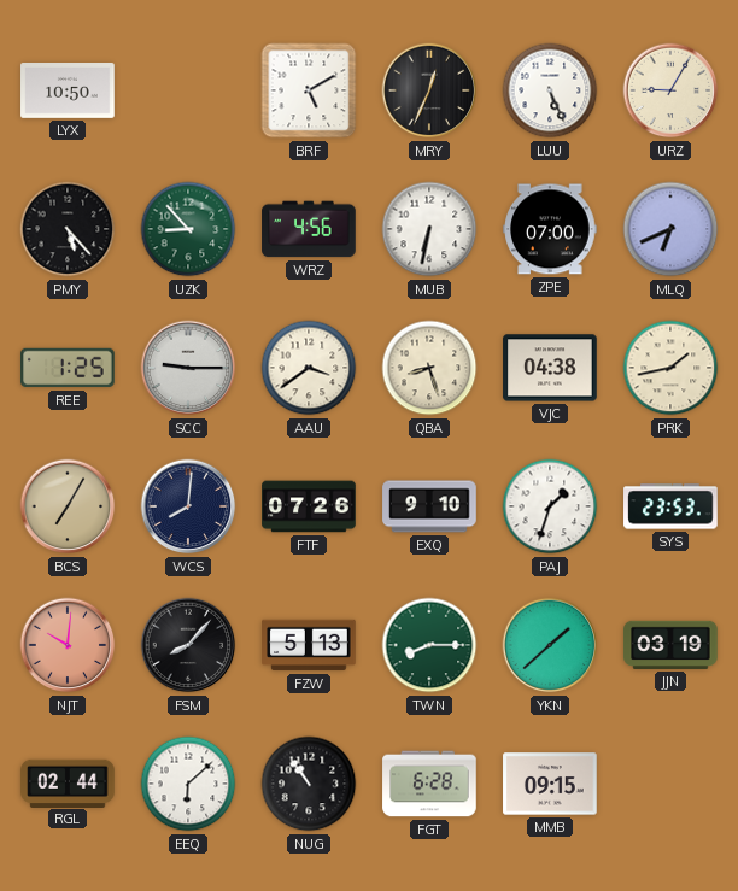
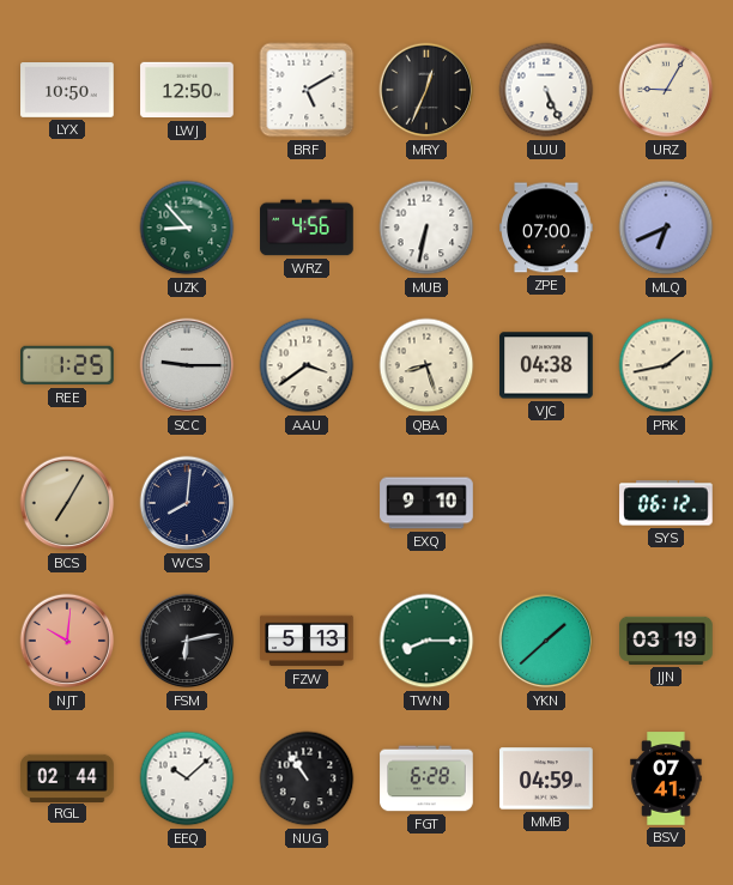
LWJ: none -> 12:50
PMY: 5:23 -> none
FTF: 07:26 -> none
PAJ: 1:33 -> none
SYS: 23:53 -> 06:12
FSM: 8:07 -> 6:13
EEQ: 6:08 -> 10:08
MMB: 09:15 -> 04:59
BSV: none -> 07:41
